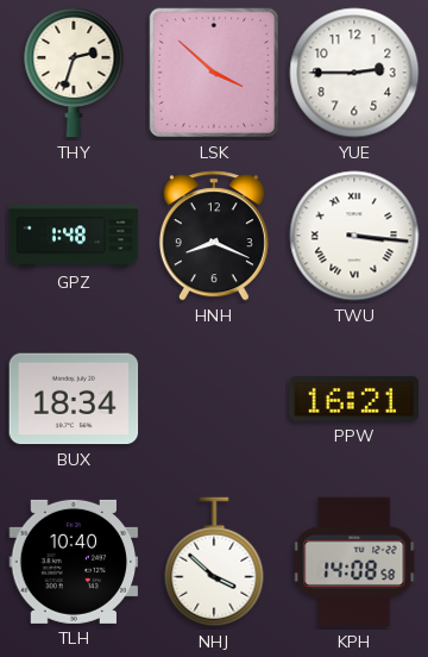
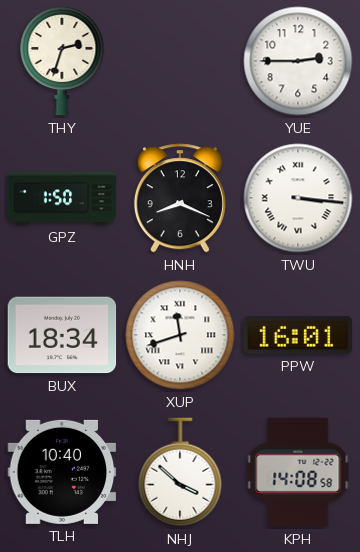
LSK: 3:52 -> none
GPZ: 1:48 -> 1:50
XUP: none -> 11:42
PPW: 16:21 -> 16:01
